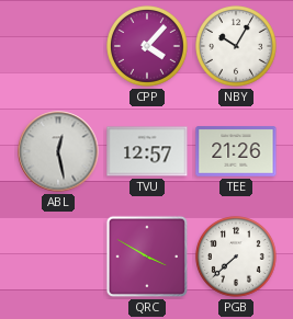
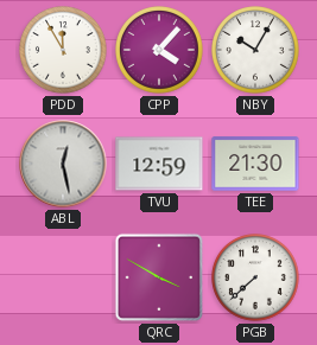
PDD: none -> 11:55
TVU: 12:57 -> 12:59
TEE: 21:26 -> 21:30
